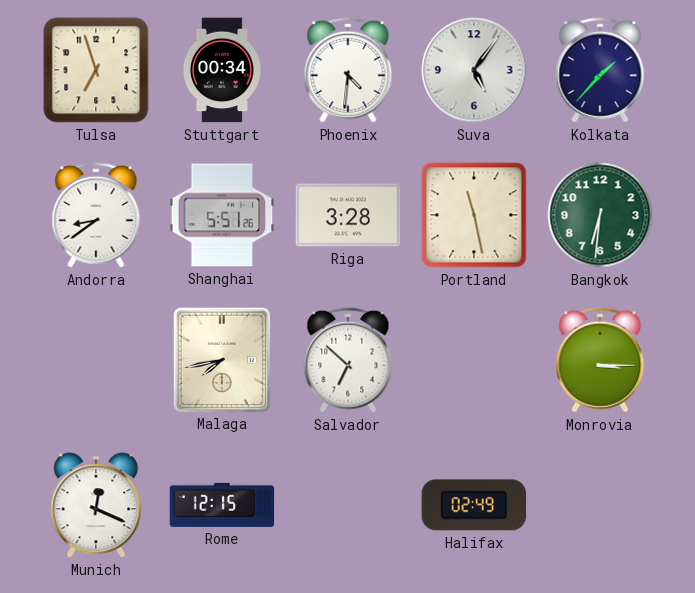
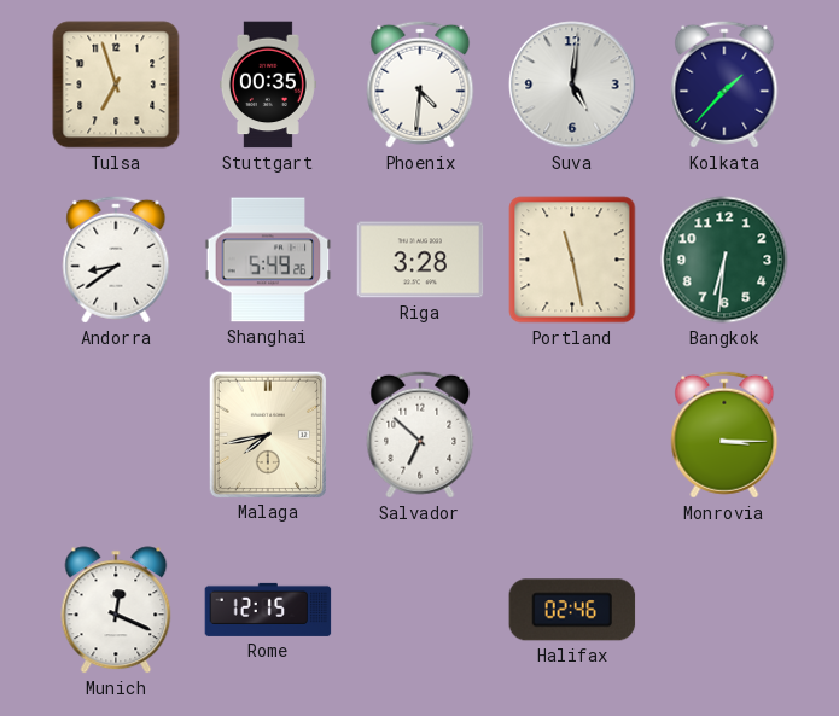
Stuttgart: 00:34 -> 00:35
Suva: 5:06 -> 5:01
Shanghai: 5:51 -> 5:49
Halifax: 02:49 -> 02:46
